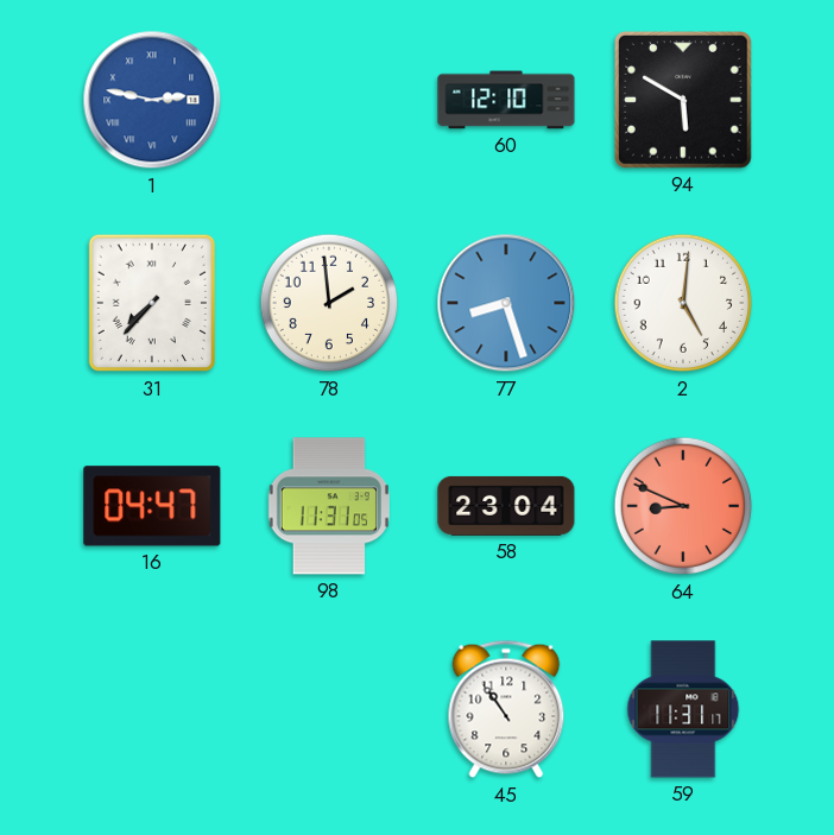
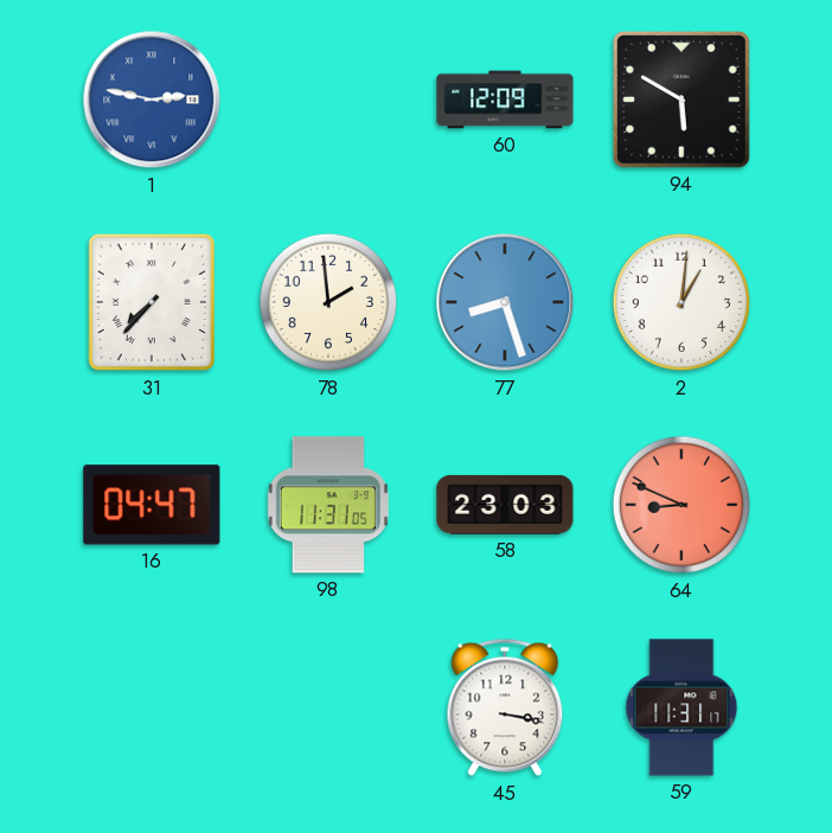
60: 12:10 -> 12:09
2: 5:01 -> 1:01
58: 23:04 -> 23:03
45: 10:54 -> 3:17
